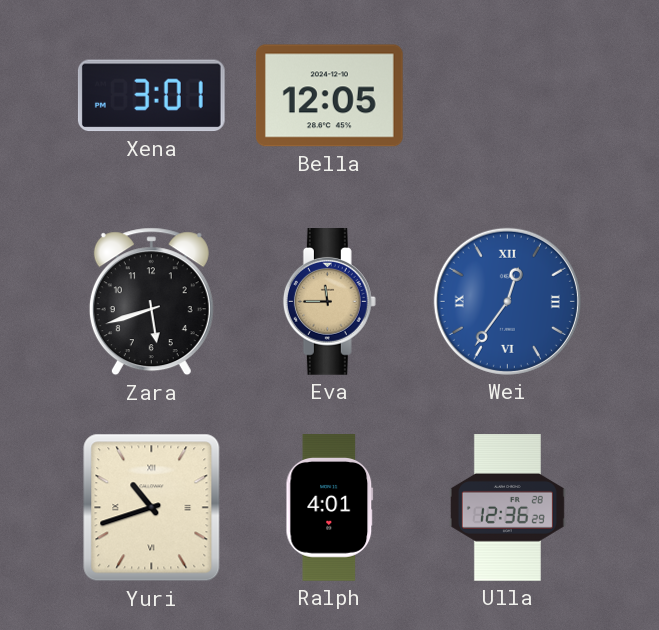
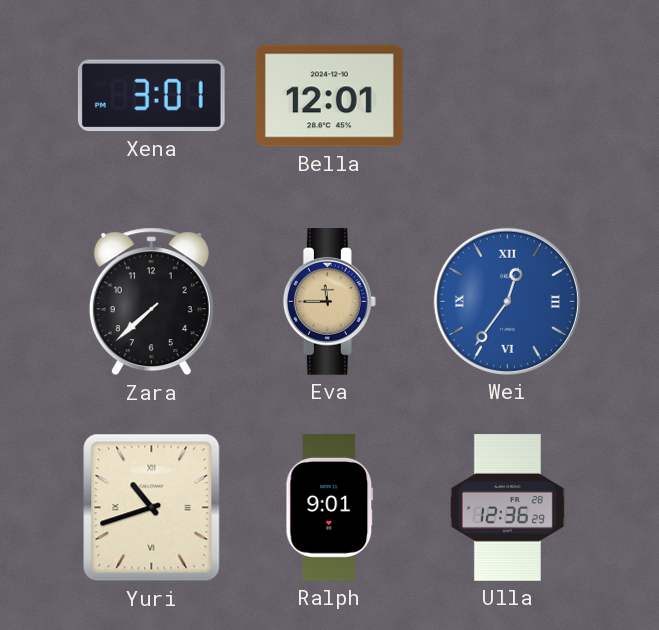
Bella: 12:05 -> 12:01
Zara: 5:42 -> 7:38
Ralph: 4:01 -> 9:01
